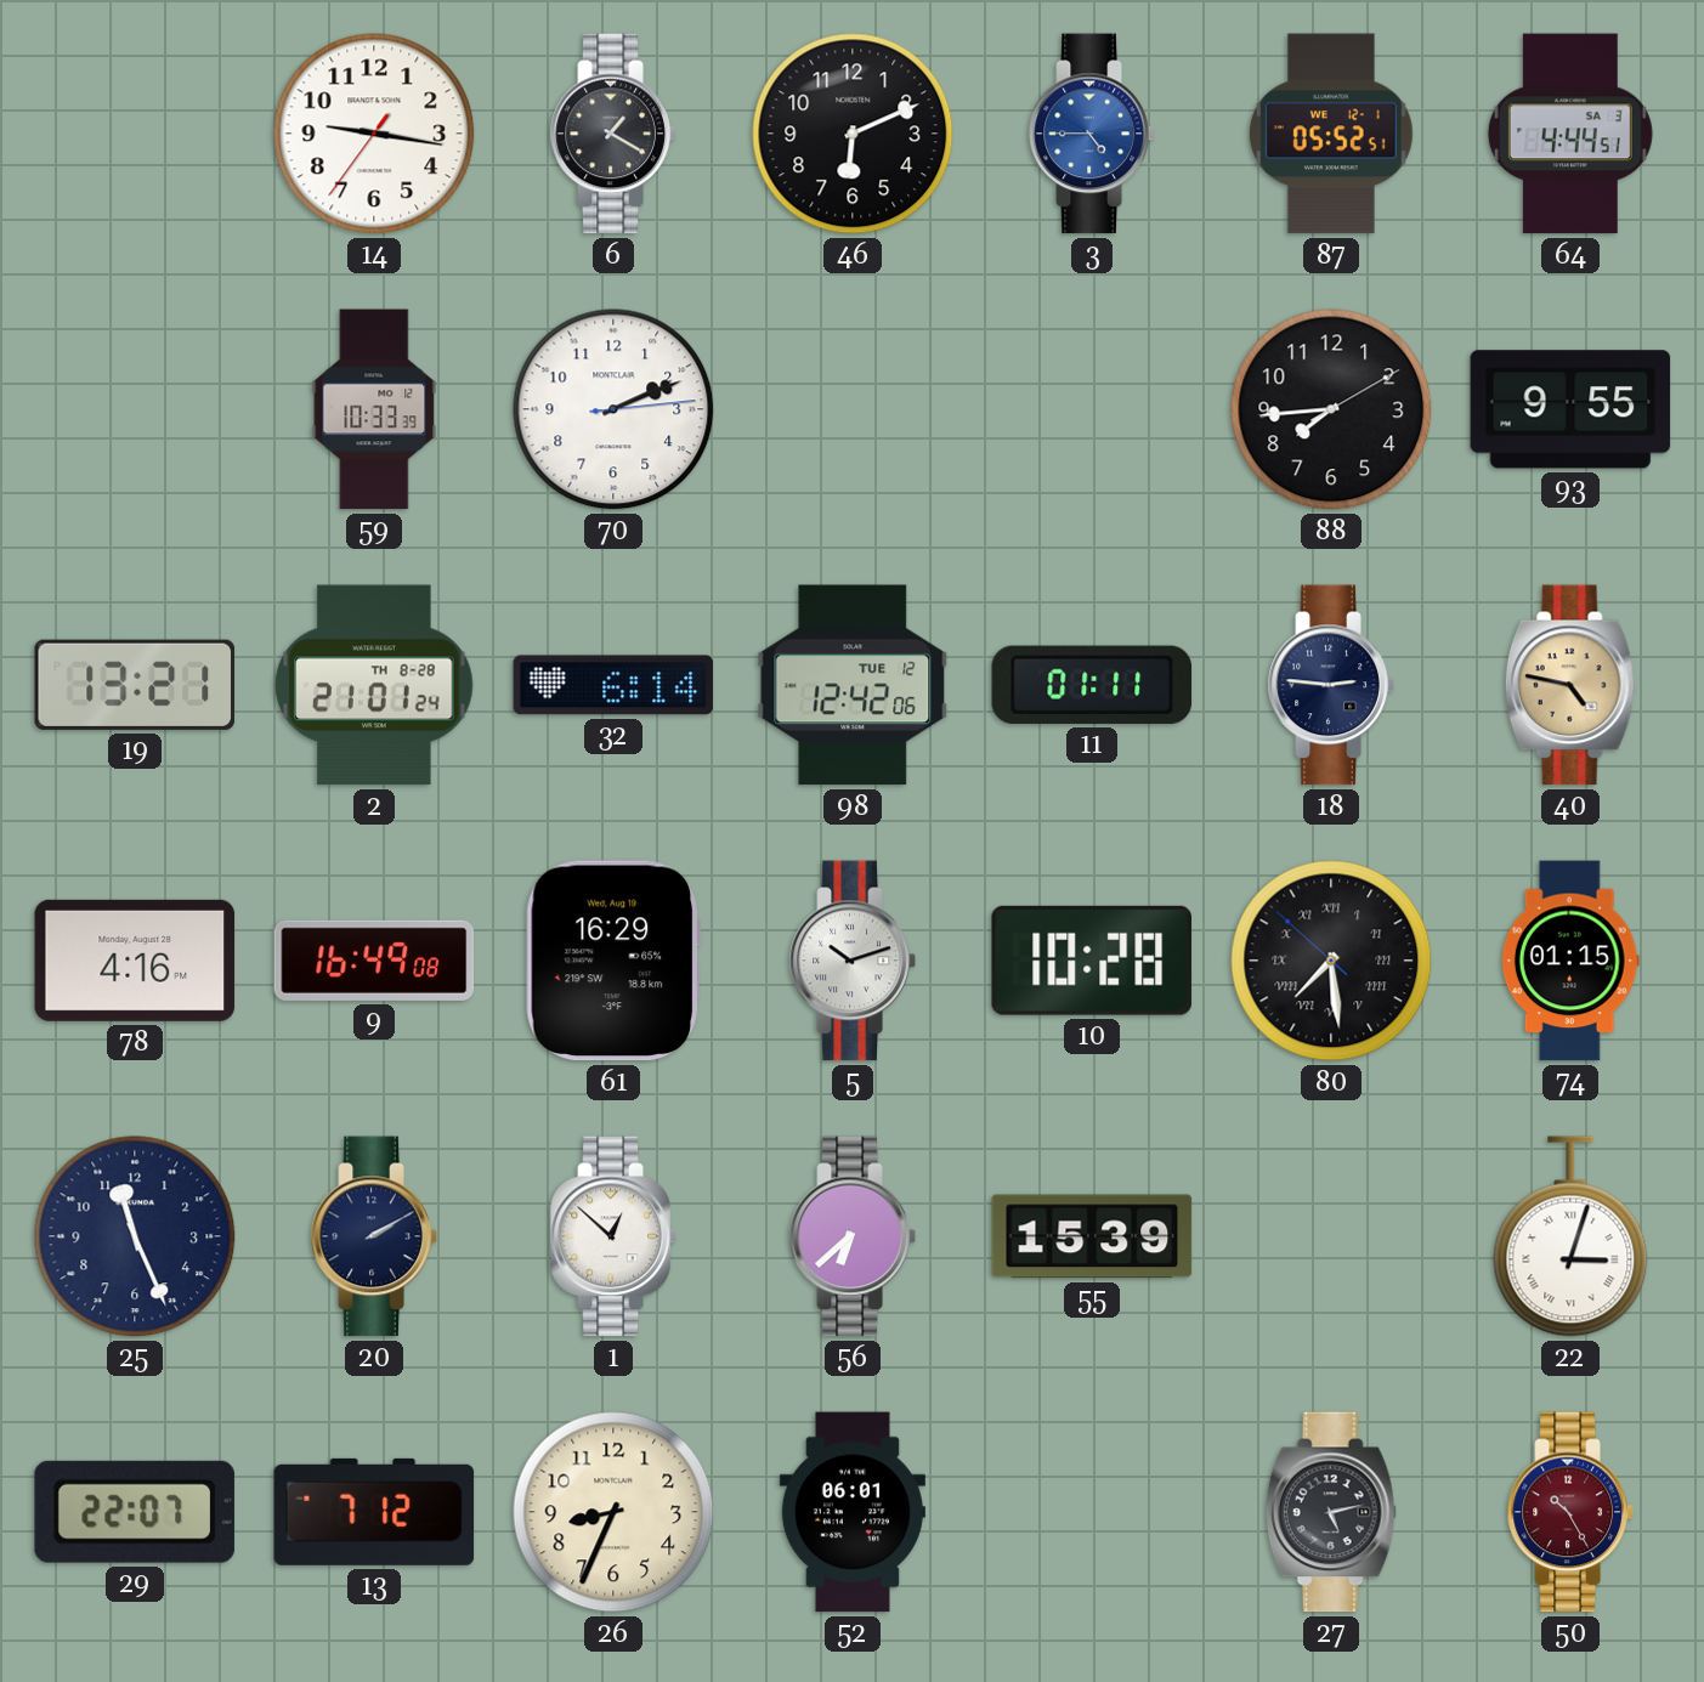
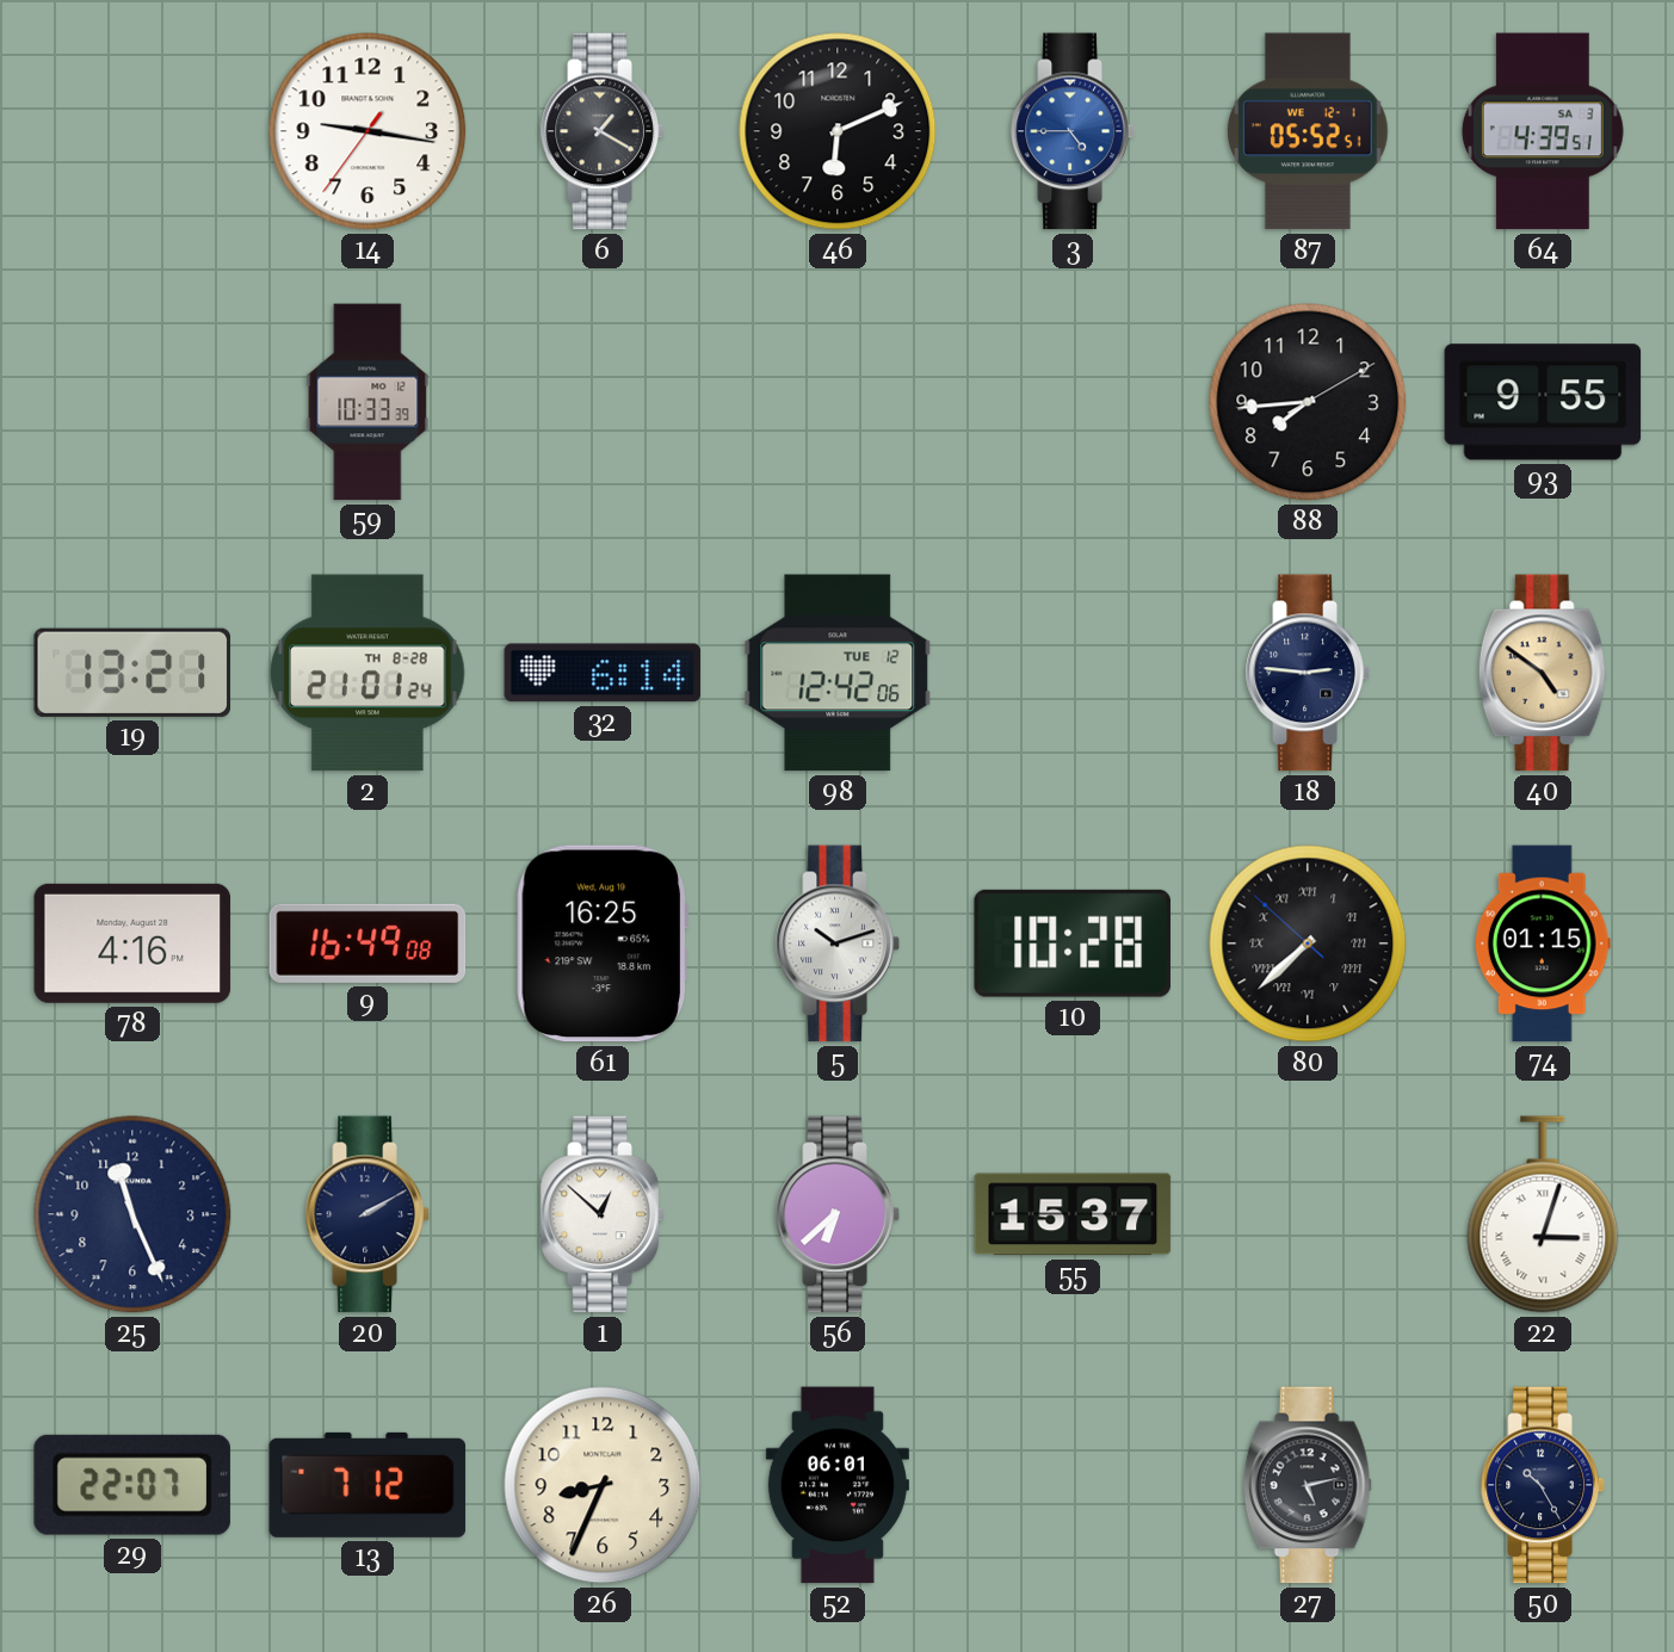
64: 4:44 -> 4:39
70: 2:11 -> none
11: 01:11 -> none
40: 4:47 -> 4:51
61: 16:29 -> 16:25
80: 7:28 -> 7:37
55: 15:39 -> 15:37
50 dial: burgundy -> navy
